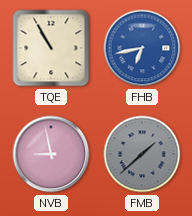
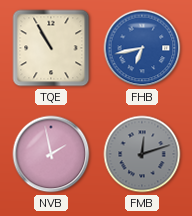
NVB: 8:58 -> 1:58
FMB: 1:38 -> 12:12
